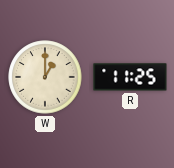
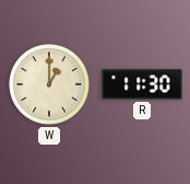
R: 11:25 -> 11:30
